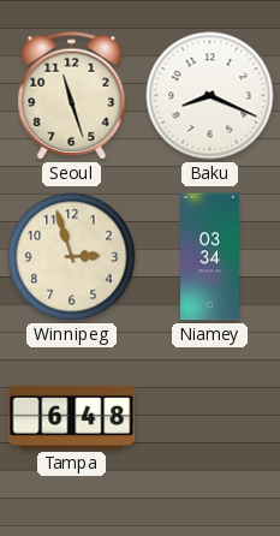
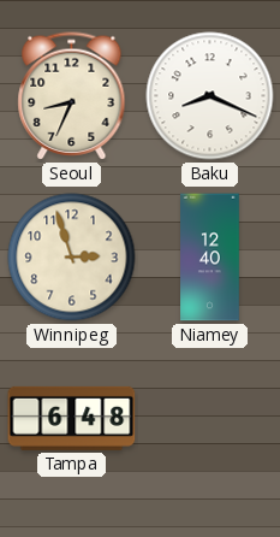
Seoul: 11:27 -> 8:34
Niamey: 03:34 -> 12:40
